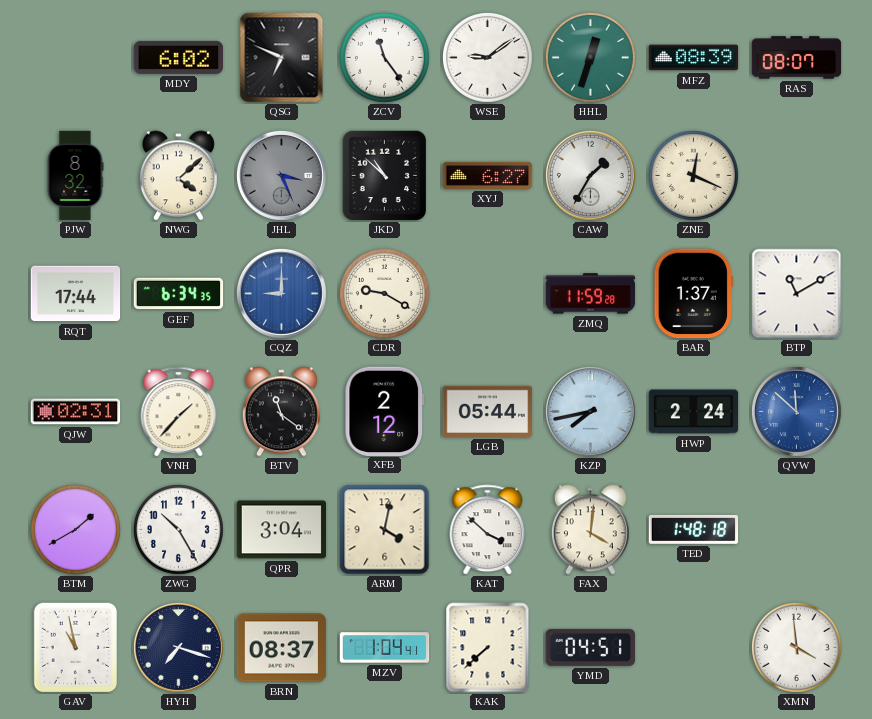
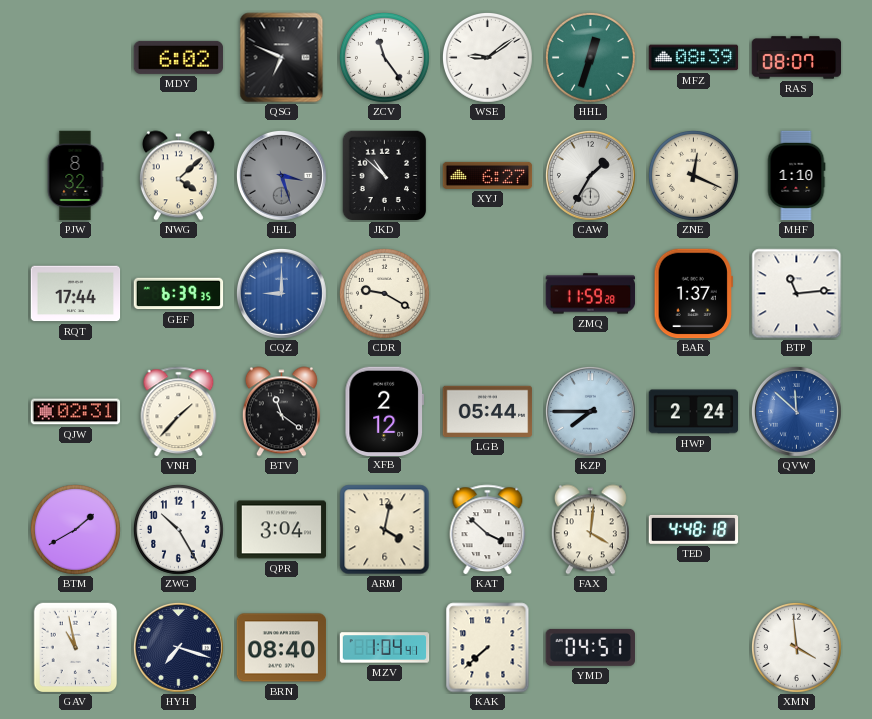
JHL: 3:26 -> 3:27
MHF: none -> 1:10
GEF: 6:34 -> 6:39
BTP: 11:10 -> 11:14
KZP: 7:43 -> 7:45
TED: 1:48 -> 4:48
BRN: 08:37 -> 08:40
